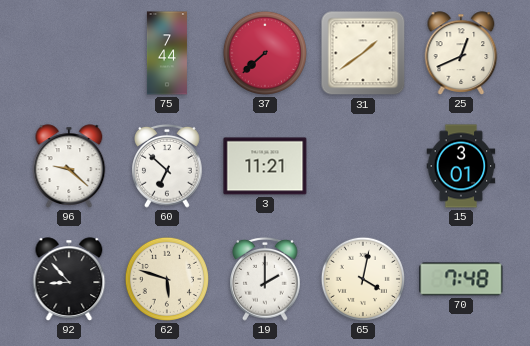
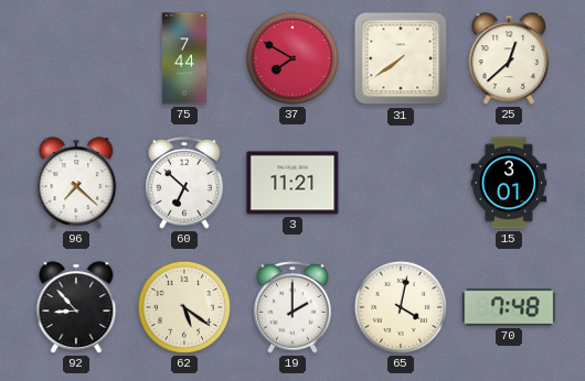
37: 7:38 -> 7:50
31: 1:39 -> 7:39
25: 12:41 -> 12:38
96: 9:22 -> 7:22
62: 5:48 -> 5:21
